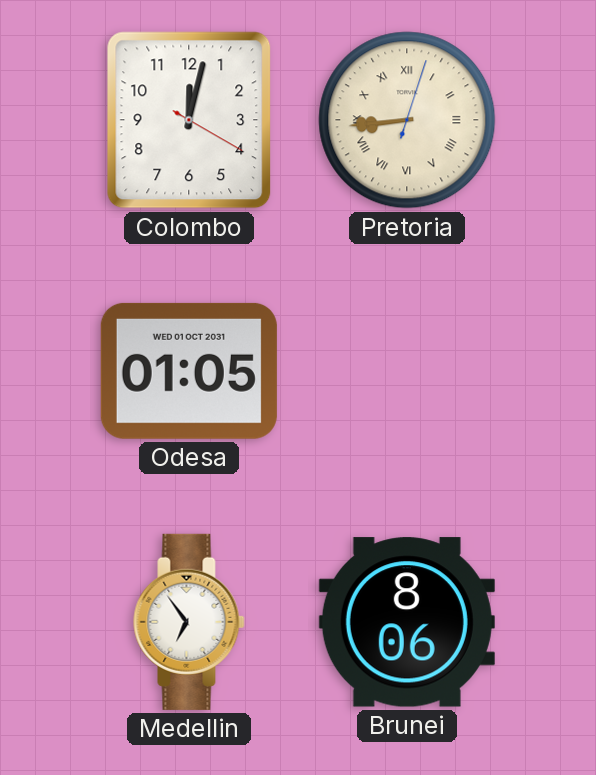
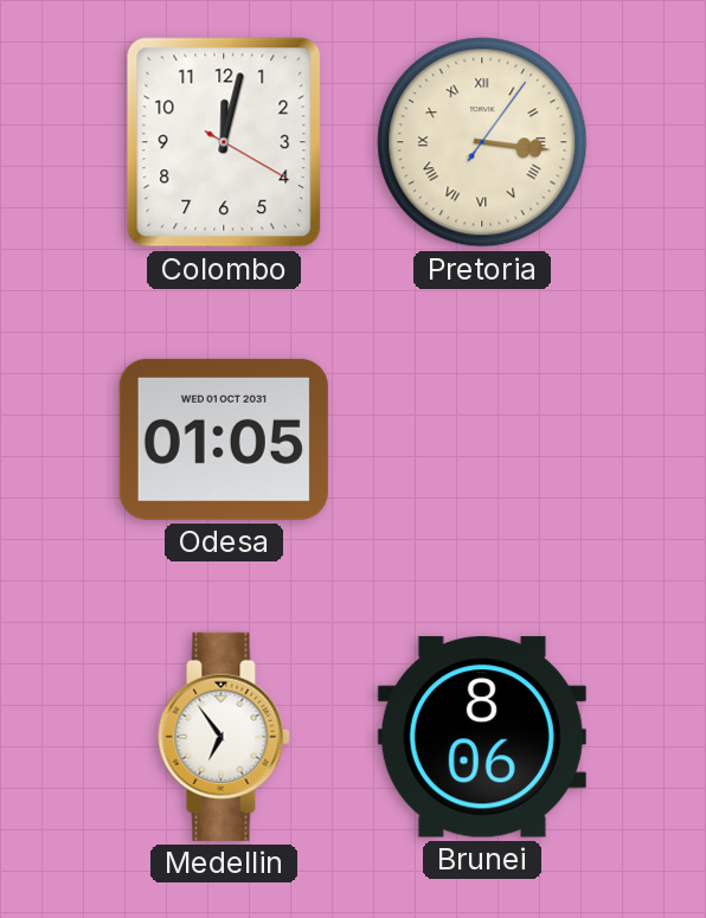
Pretoria: 8:44 -> 3:16
